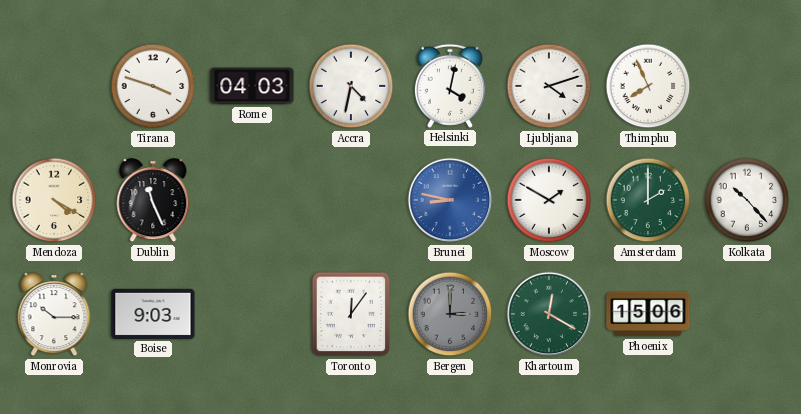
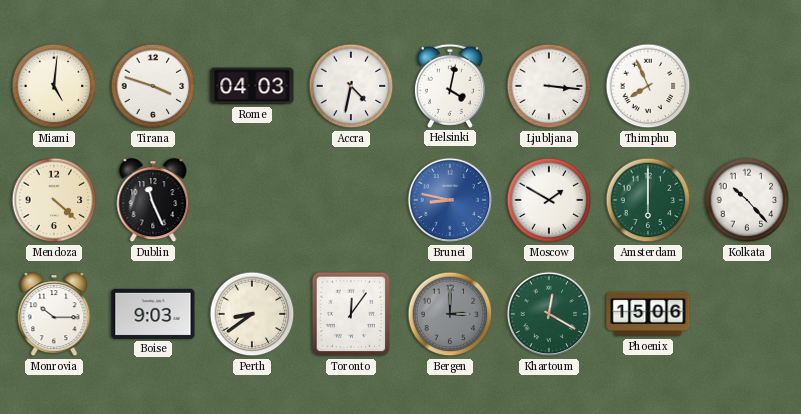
Miami: none -> 5:01
Ljubljana: 4:12 -> 3:16
Mendoza: 4:20 -> 4:22
Amsterdam: 2:00 -> 6:00
Perth: none -> 8:39
